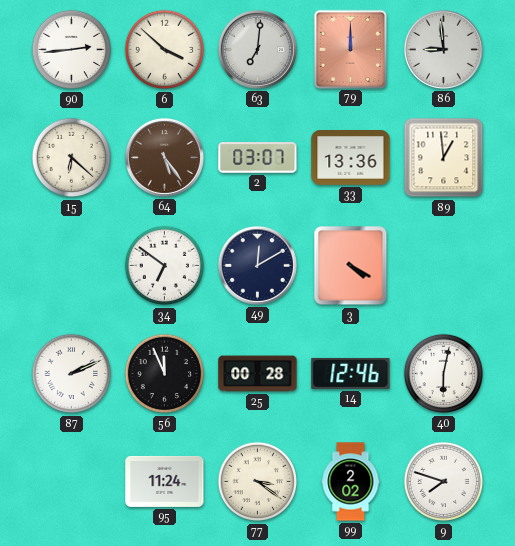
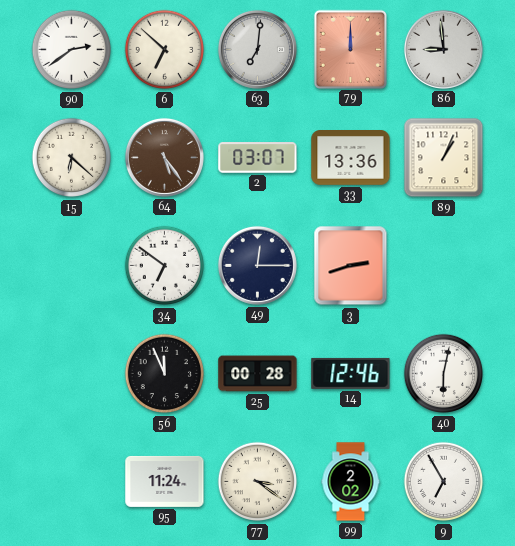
90: 2:44 -> 2:39
6: 3:52 -> 6:52
89: 12:59 -> 1:04
49: 12:10 -> 12:15
3: 4:20 -> 2:42
87: 2:11 -> none
9: 7:48 -> 6:55
